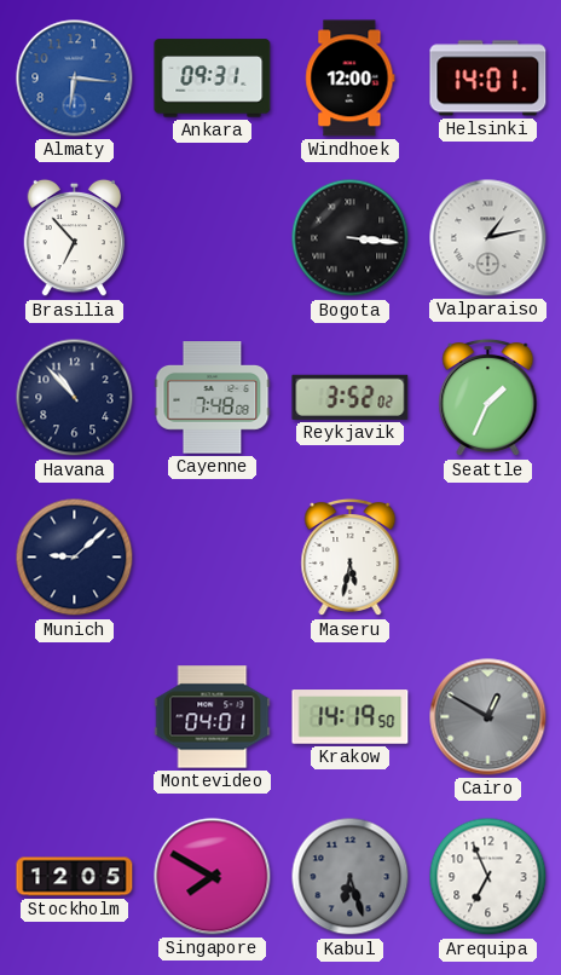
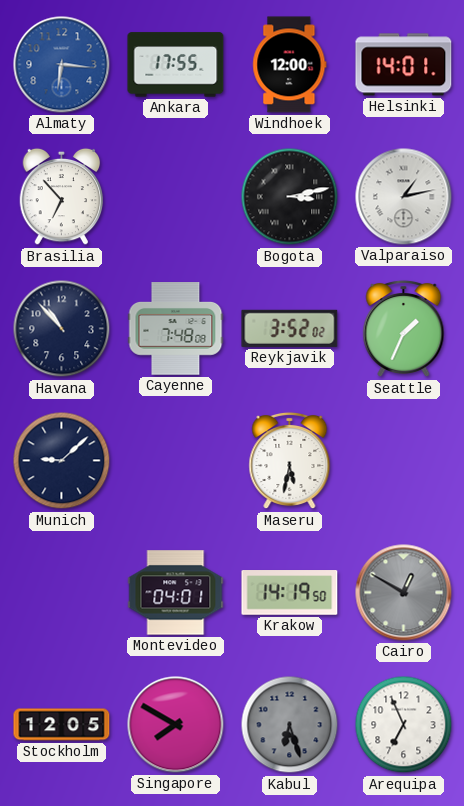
Ankara: 09:31 -> 17:55
Bogota: 3:16 -> 3:13
